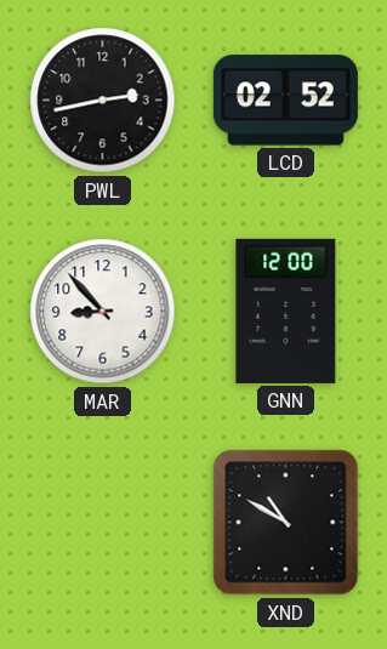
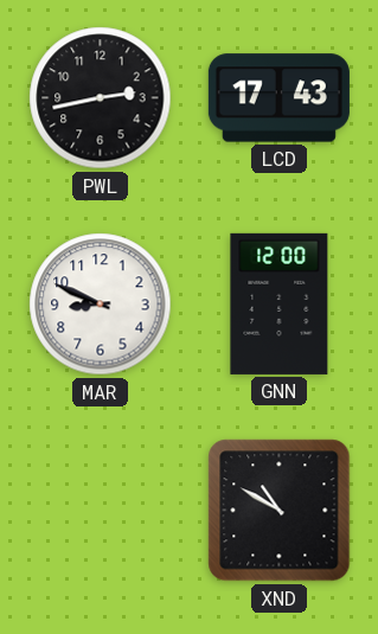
LCD: 02:52 -> 17:43
MAR: 8:53 -> 8:49
